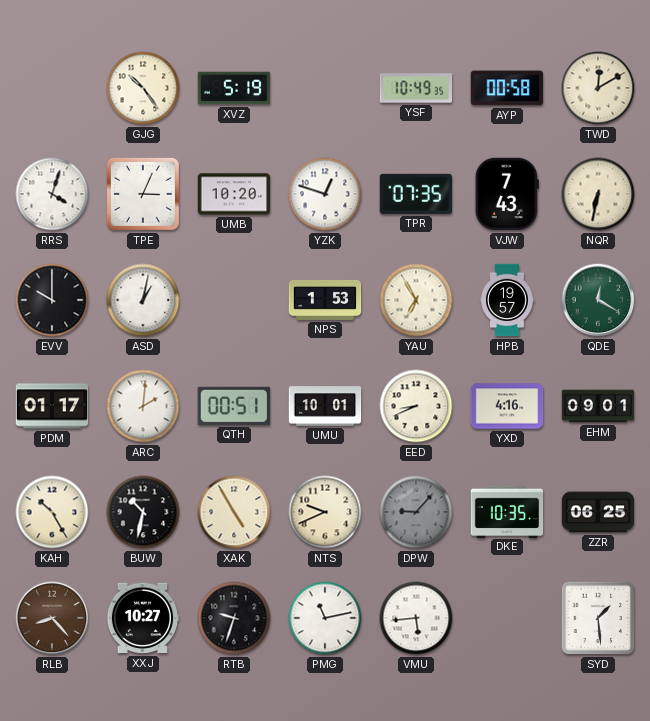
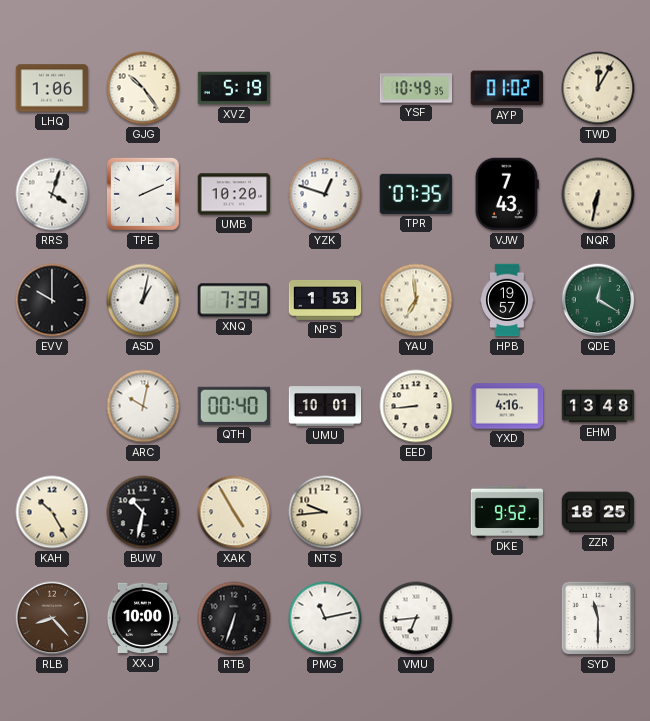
LHQ: none -> 1:06
AYP: 00:58 -> 01:02
TWD: 12:10 -> 12:05
TPE: 3:04 -> 2:11
XNQ: none -> 7:39
YAU: 6:55 -> 6:59
PDM: 01:17 -> none
ARC: 2:01 -> 10:02
QTH: 00:51 -> 00:40
EED: 8:41 -> 8:44
EHM: 09:01 -> 13:48
NTS: 9:41 -> 9:44
DPW: 9:07 -> none
DKE: 10:35 -> 9:52
ZZR: 06:25 -> 18:25
XXJ: 10:27 -> 10:00
RTB: 9:33 -> 6:33
VMU: 5:44 -> 6:44
SYD: 1:29 -> 11:30
